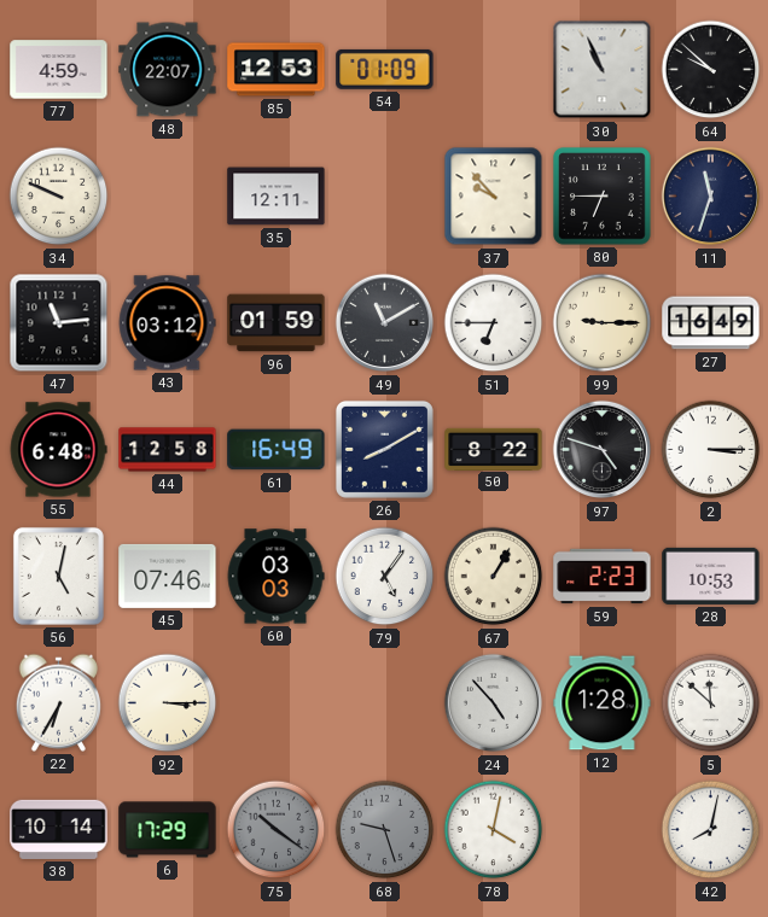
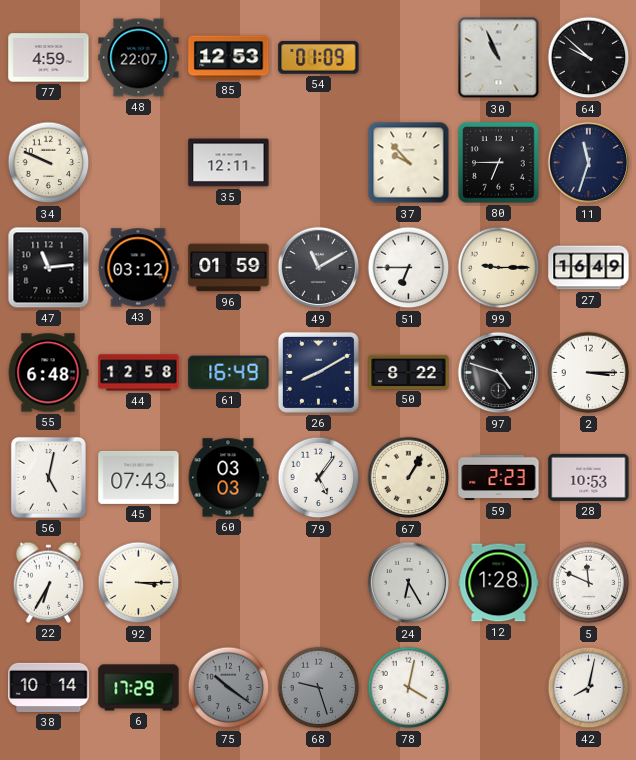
45: 07:46 -> 07:43
24: 4:53 -> 6:25
5: 11:52 -> 11:49
